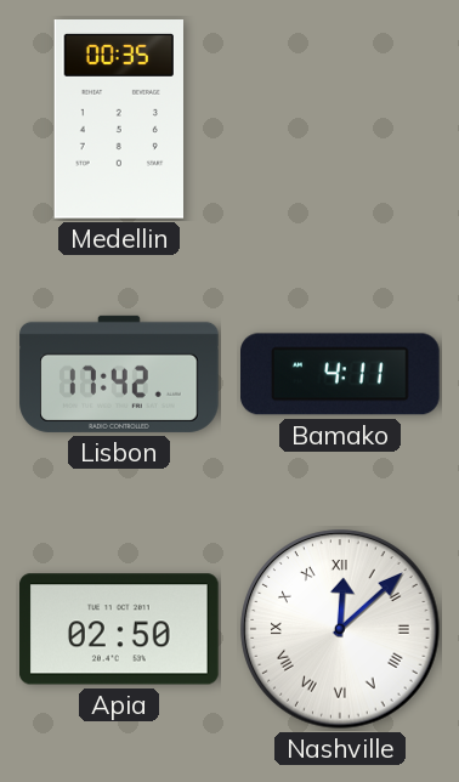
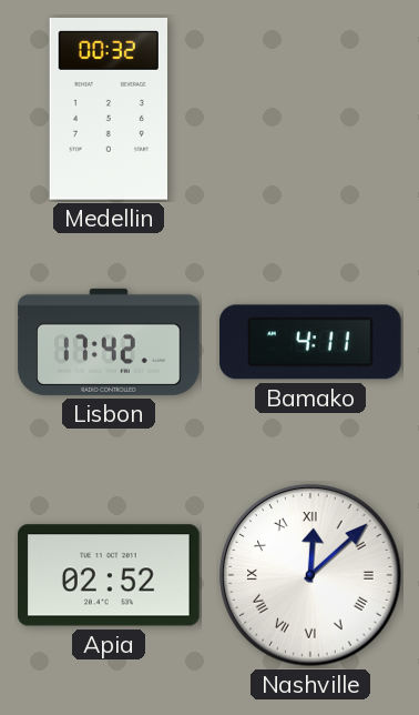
Medellin: 00:35 -> 00:32
Apia: 02:50 -> 02:52
